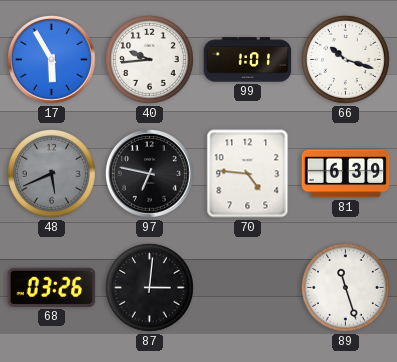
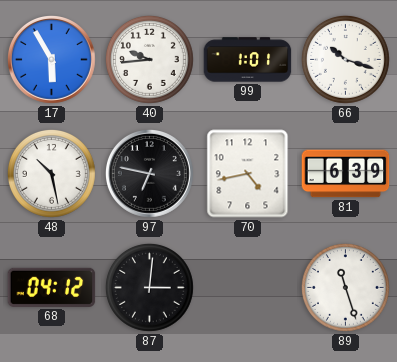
48: 5:41 -> 10:28
48 dial: grey -> white
70: 4:46 -> 4:43
68: 03:26 -> 04:12
